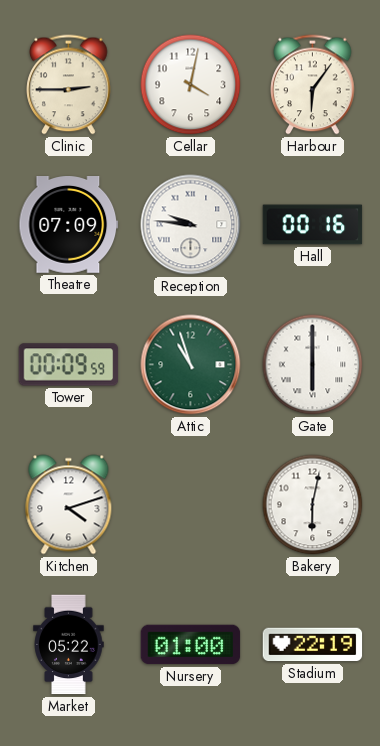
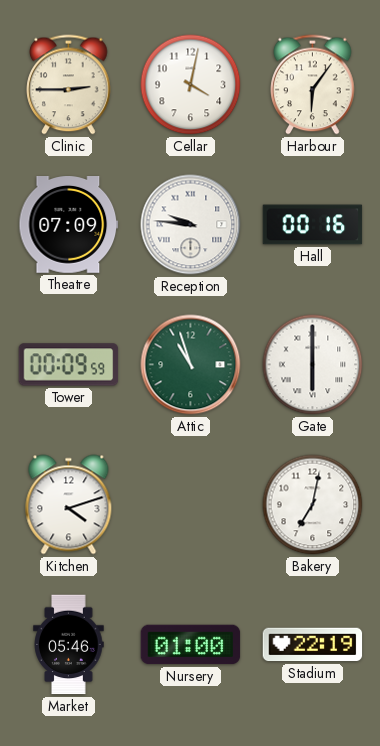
Bakery: 6:02 -> 7:02
Market: 05:22 -> 05:46
